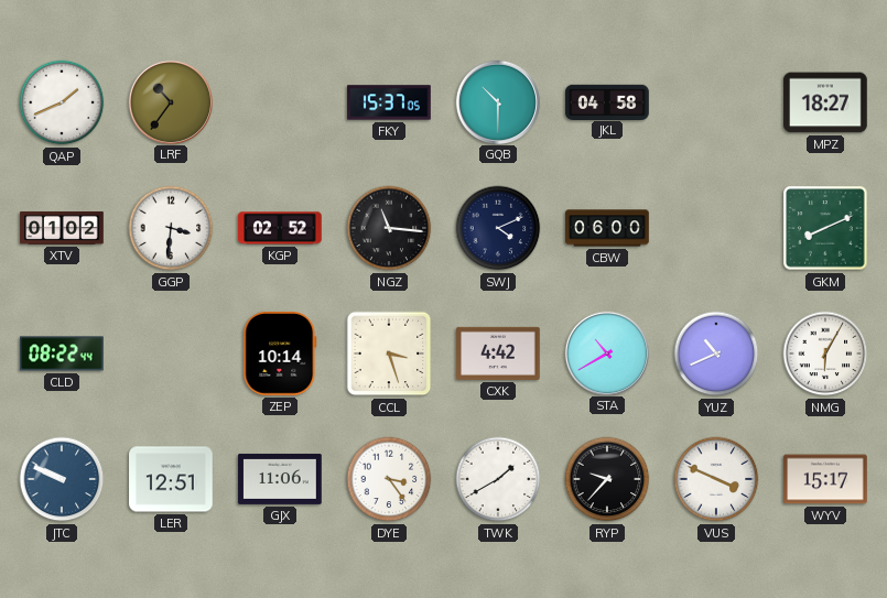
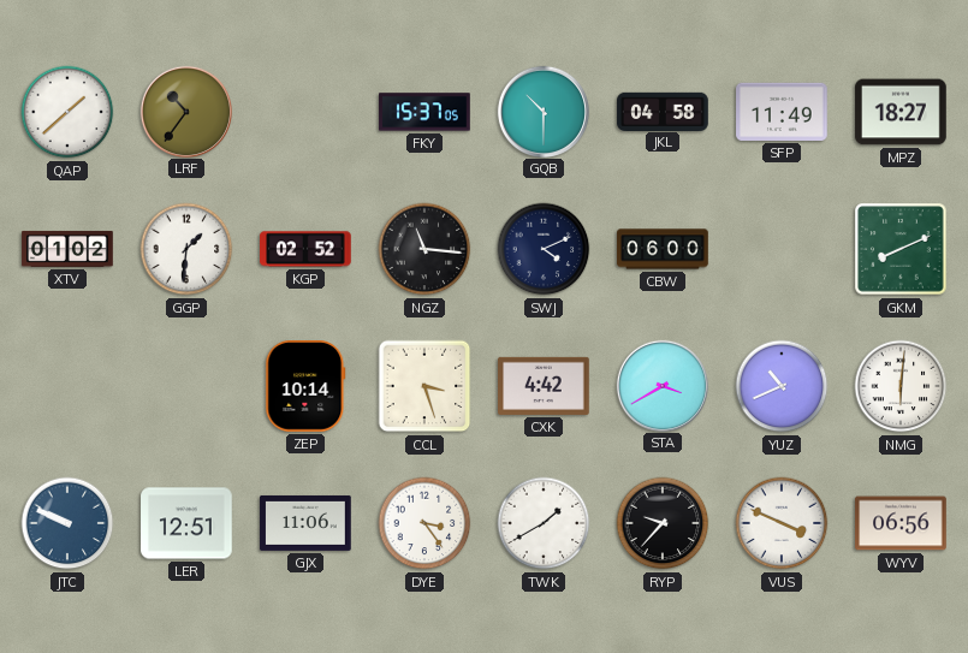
QAP: 1:41 -> 1:38
SFP: none -> 11:49
GGP: 3:31 -> 1:31
CLD: 08:22 -> none
STA: 10:40 -> 3:40
NMG: 6:05 -> 6:01
WYV: 15:17 -> 06:56
